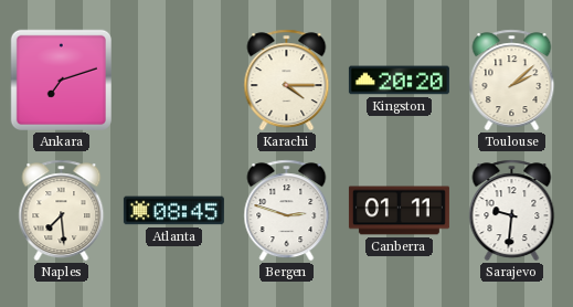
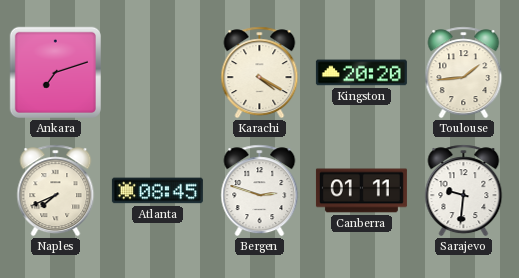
Karachi: 4:15 -> 4:20
Toulouse: 2:08 -> 1:44
Naples: 7:29 -> 7:41
